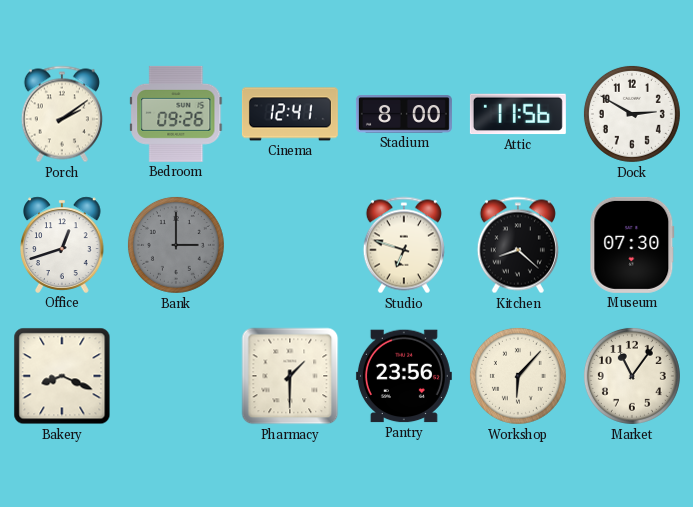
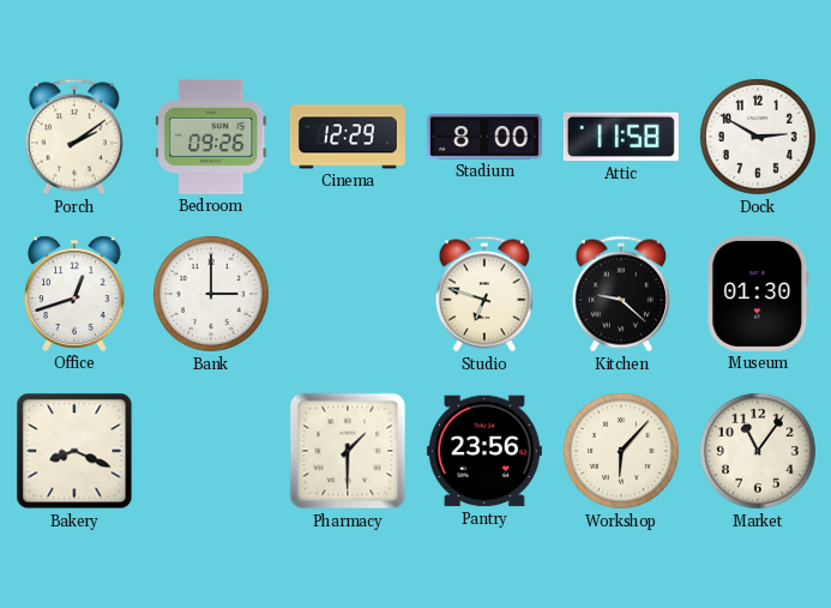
Cinema: 12:41 -> 12:29
Attic: 11:56 -> 11:58
Bank dial: grey -> white
Kitchen: 8:22 -> 9:22
Museum: 07:30 -> 01:30
